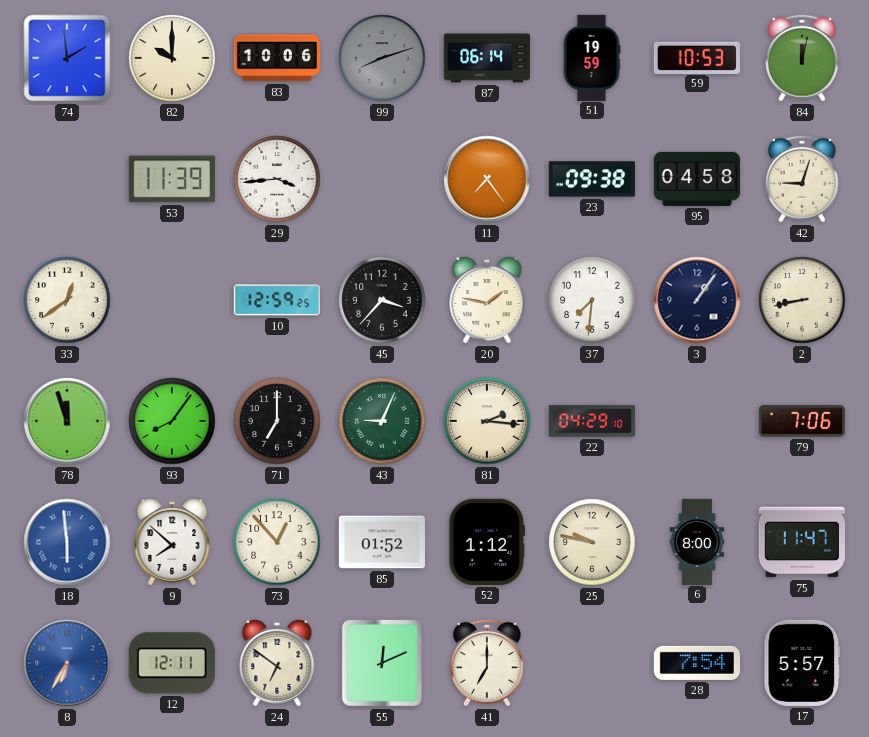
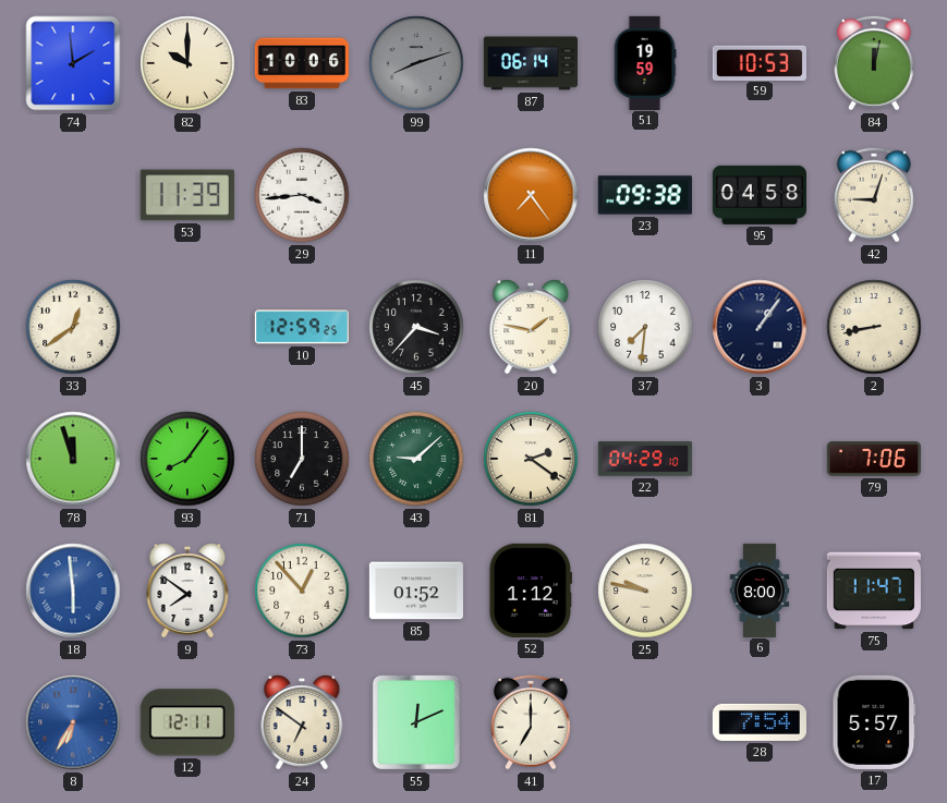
43: 9:04 -> 9:08
81: 2:16 -> 2:21
9: 7:52 -> 7:51
